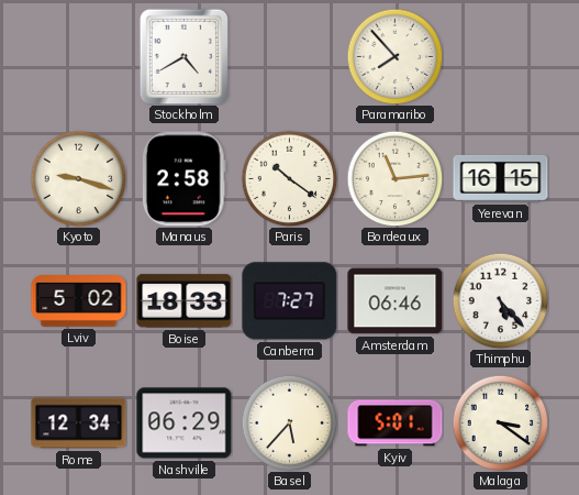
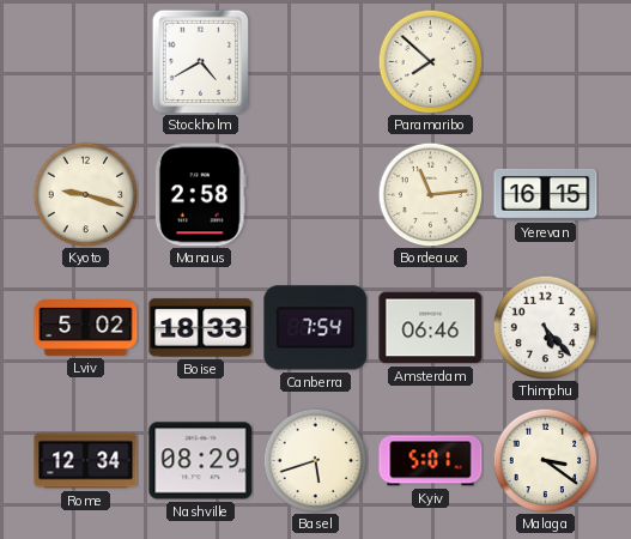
Paramaribo: 7:53 -> 7:52
Paris: 10:21 -> none
Canberra: 7:27 -> 7:54
Nashville: 06:29 -> 08:29
Basel: 5:37 -> 5:42
